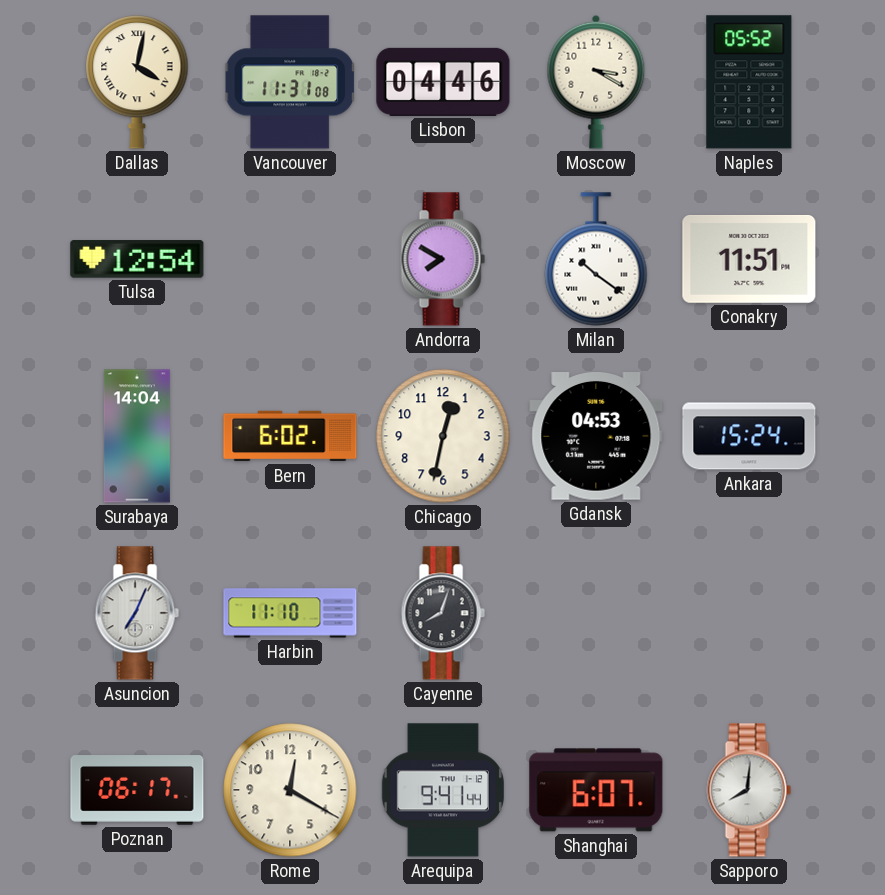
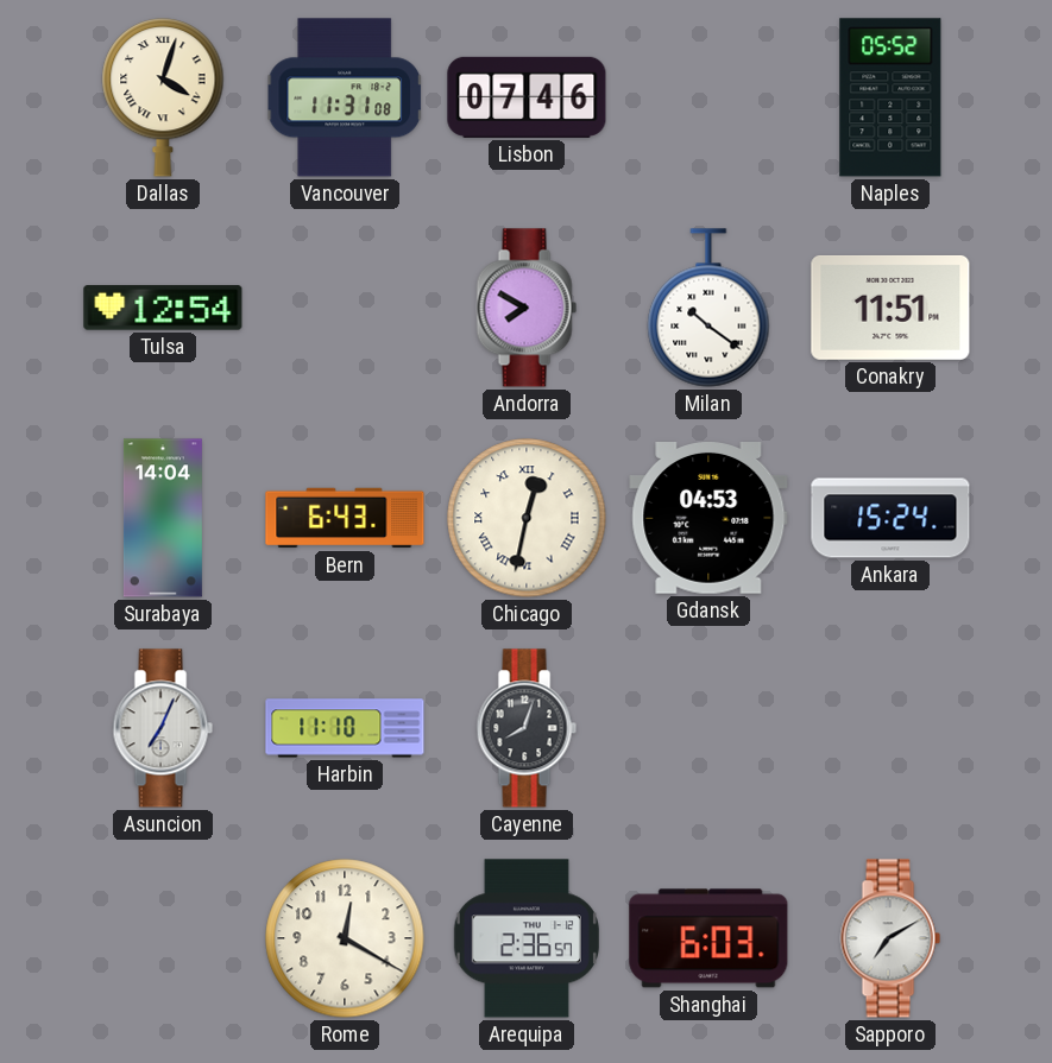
Dallas: 4:02 -> 4:03
Lisbon: 04:46 -> 07:46
Moscow: 3:20 -> none
Bern: 6:02 -> 6:43
Chicago numerals: Arabic -> Roman
Poznan: 06:17 -> none
Arequipa: 9:41 -> 2:36
Shanghai: 6:07 -> 6:03
Sapporo: 8:01 -> 7:10
